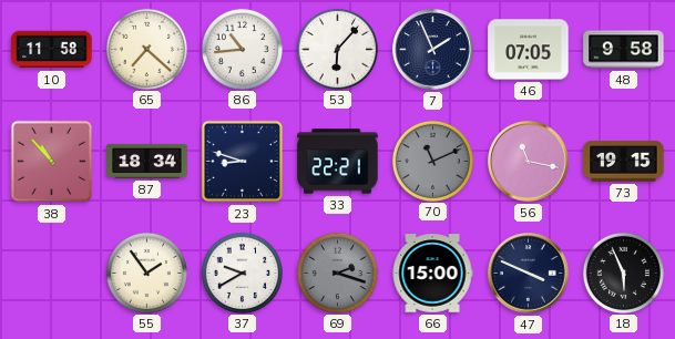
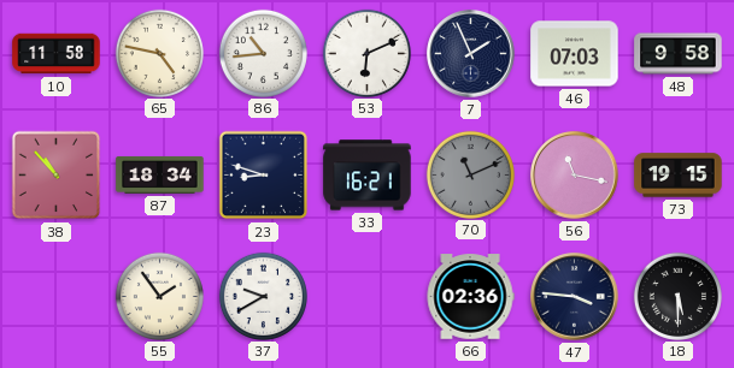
65: 7:22 -> 4:47
53: 6:07 -> 6:11
46: 07:05 -> 07:03
33: 22:21 -> 16:21
69: 2:18 -> none
66: 15:00 -> 02:36
47: 3:49 -> 3:46
18: 5:56 -> 5:30
